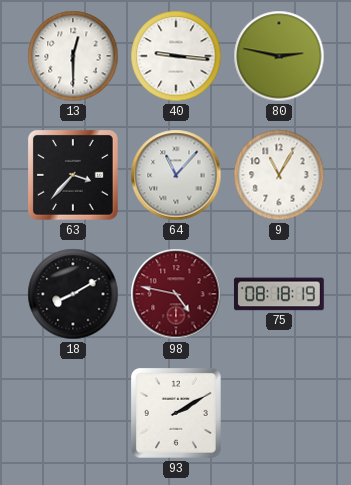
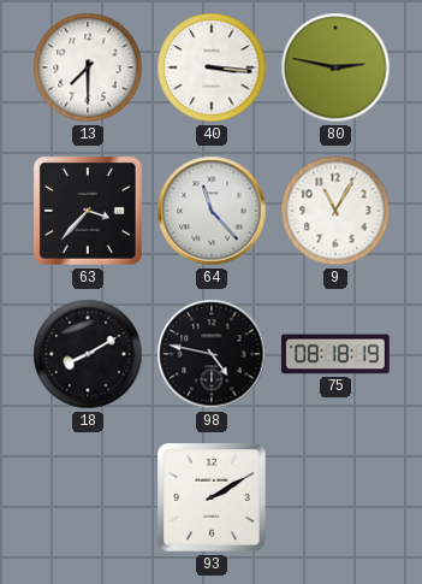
13: 12:30 -> 7:30
40: 9:16 -> 3:16
64: 11:07 -> 11:23
98 dial: burgundy -> black
